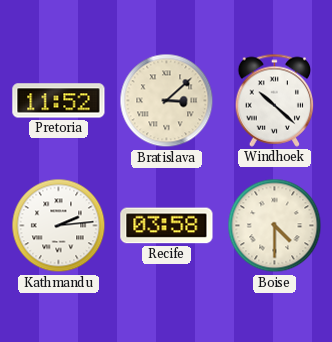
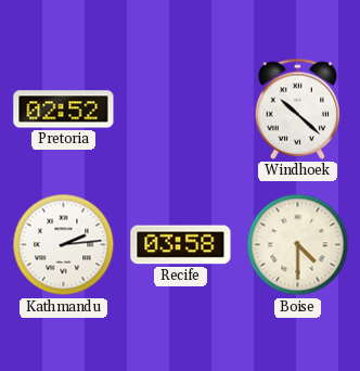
Pretoria: 11:52 -> 02:52
Bratislava: 3:08 -> none
